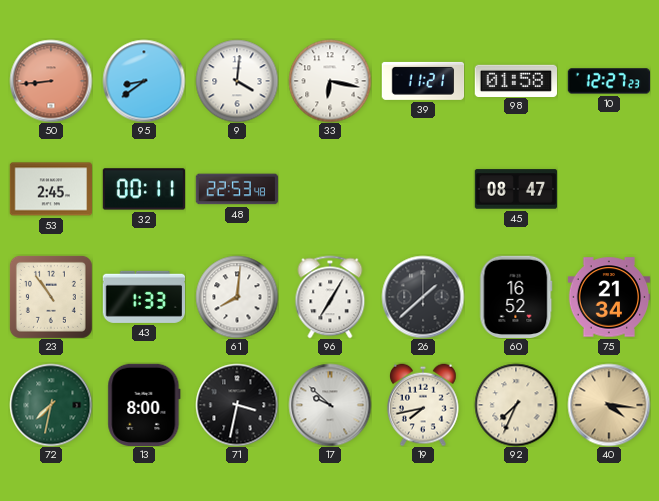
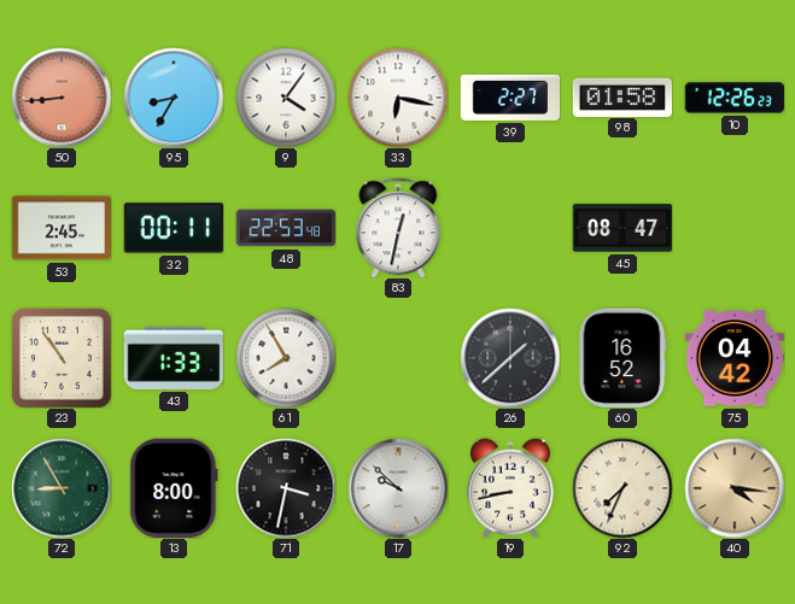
95: 8:39 -> 8:35
9: 4:01 -> 4:06
39: 11:21 -> 2:27
10: 12:27 -> 12:26
83: none -> 12:32
61: 8:01 -> 7:55
96: 7:05 -> none
75: 21:34 -> 04:42
72: 7:32 -> 8:55
19: 7:43 -> 8:43
